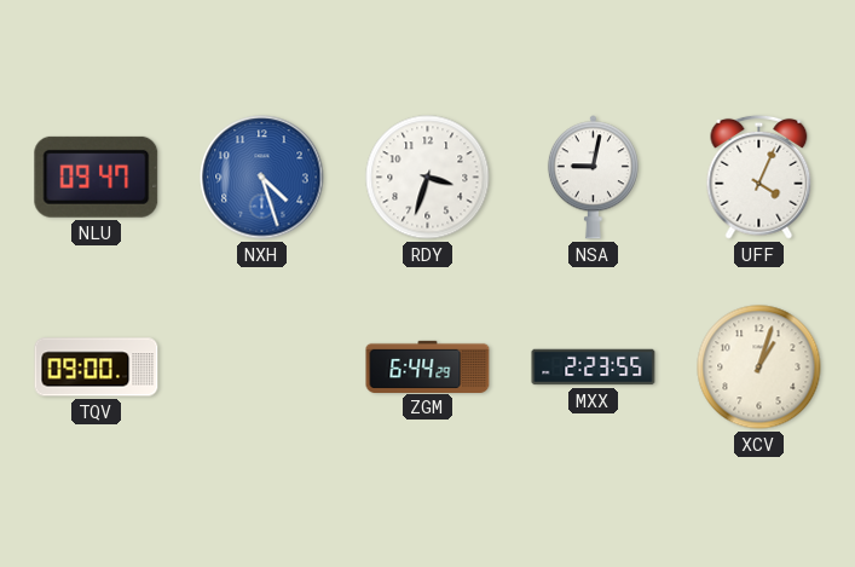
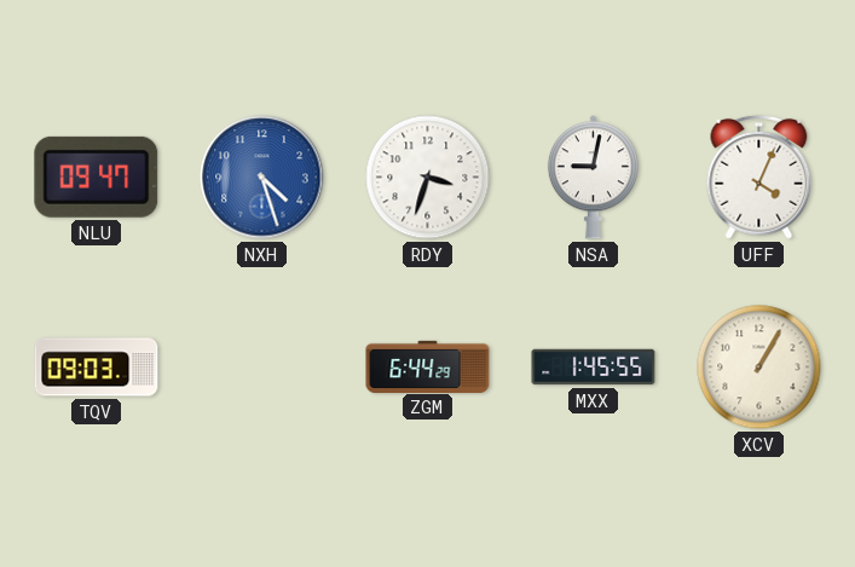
TQV: 09:00 -> 09:03
MXX: 2:23 -> 1:45
XCV: 1:03 -> 1:05
